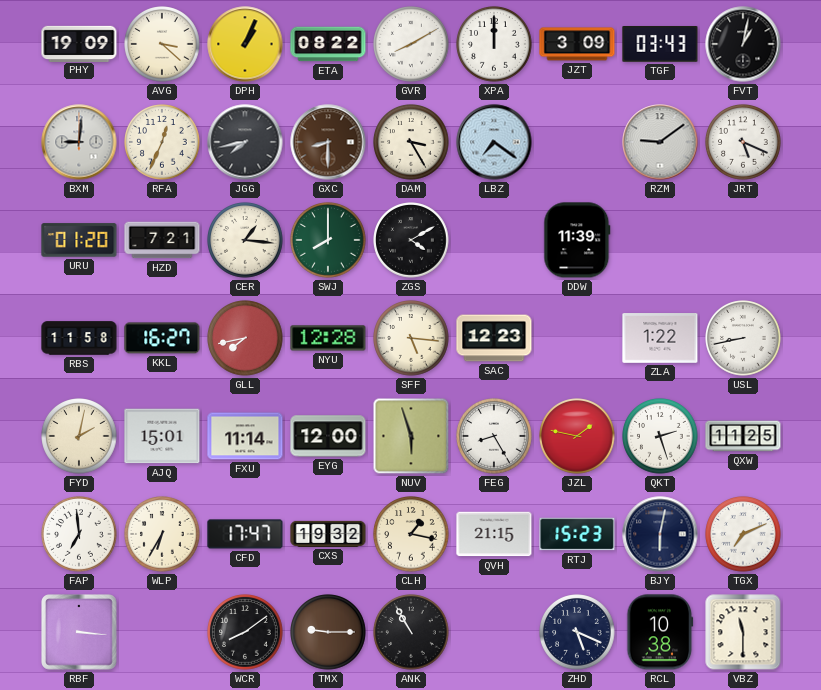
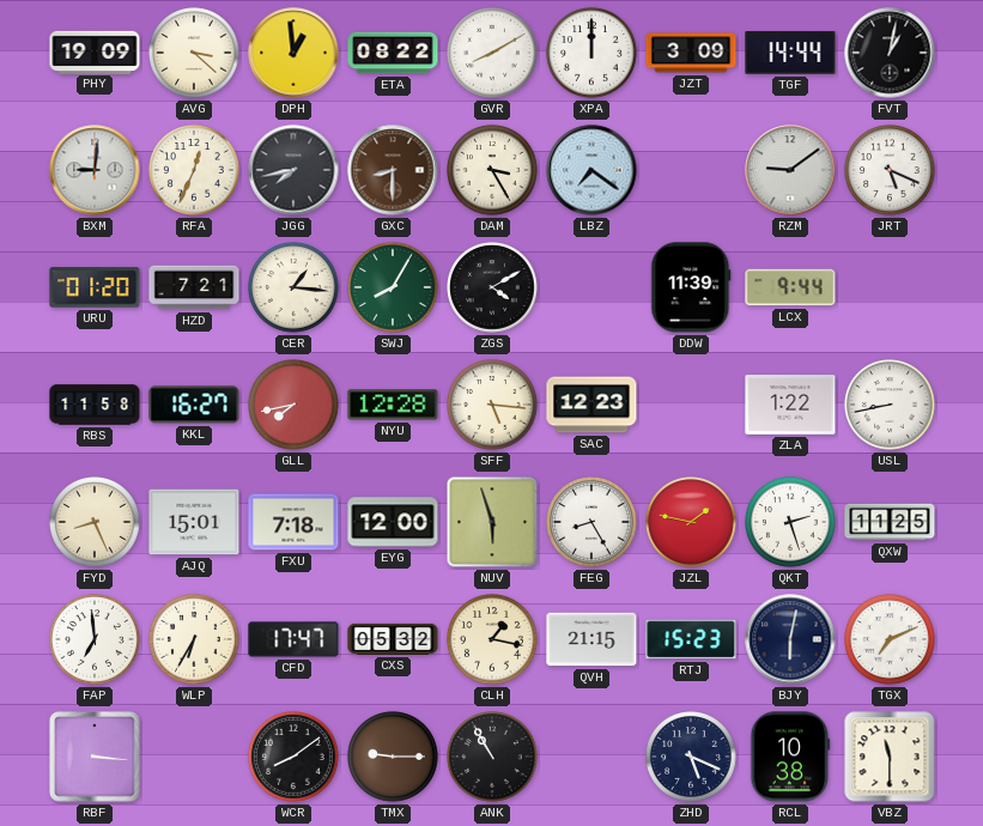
DPH: 1:04 -> 12:59
TGF: 03:43 -> 14:44
SWJ: 8:00 -> 8:05
LCX: none -> 9:44
FYD: 2:02 -> 8:26
FXU: 11:14 -> 7:18
CXS: 19:32 -> 05:32
